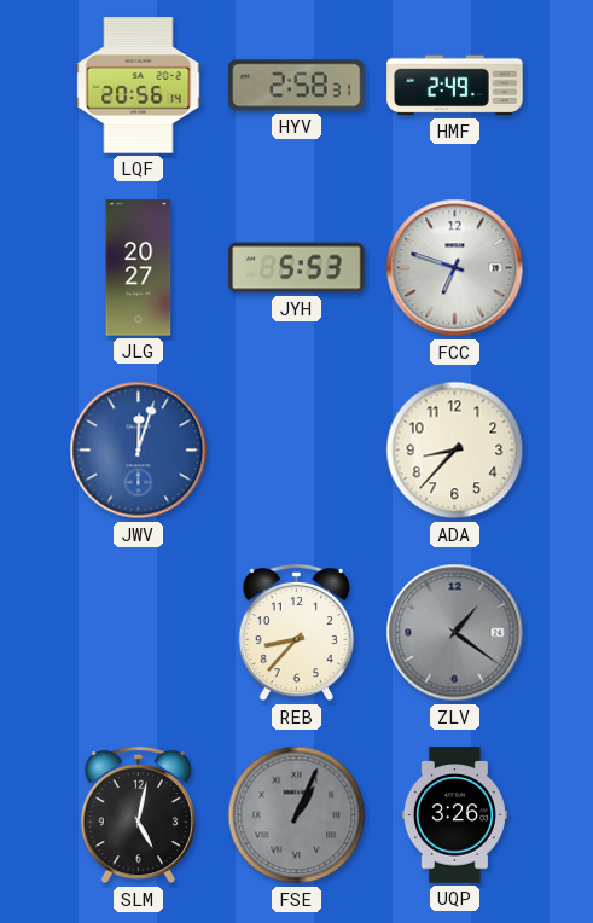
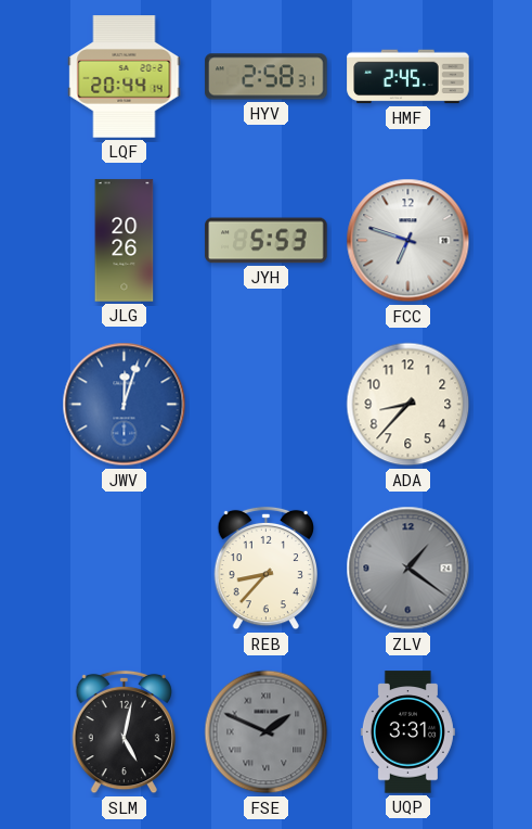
LQF: 20:56 -> 20:44
HMF: 2:49 -> 2:45
JLG: 20:27 -> 20:26
FSE: 1:04 -> 1:49
UQP: 3:26 -> 3:31
